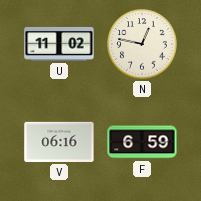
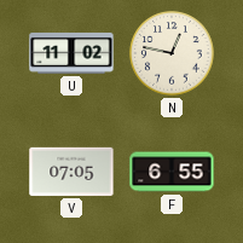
V: 06:16 -> 07:05
F: 6:59 -> 6:55
